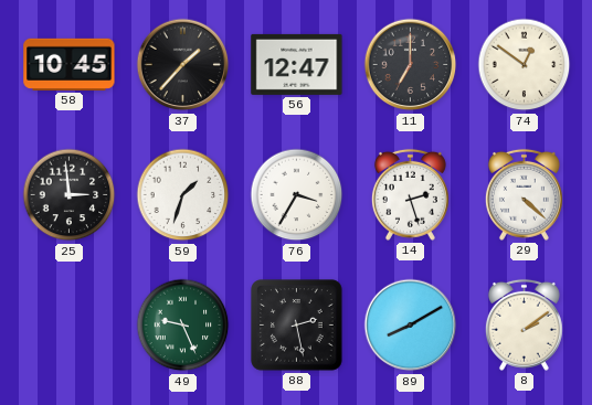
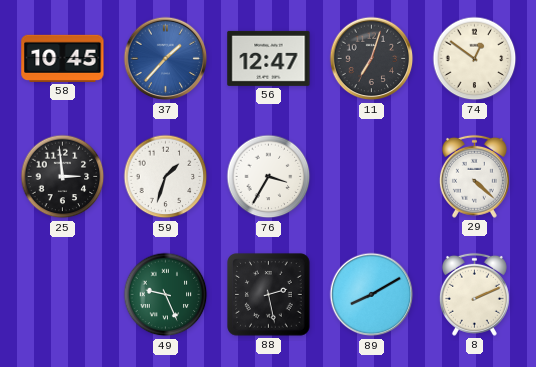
37 dial: black -> blue
11: 7:00 -> 7:03
14: 2:27 -> none
8: 2:09 -> 2:11
